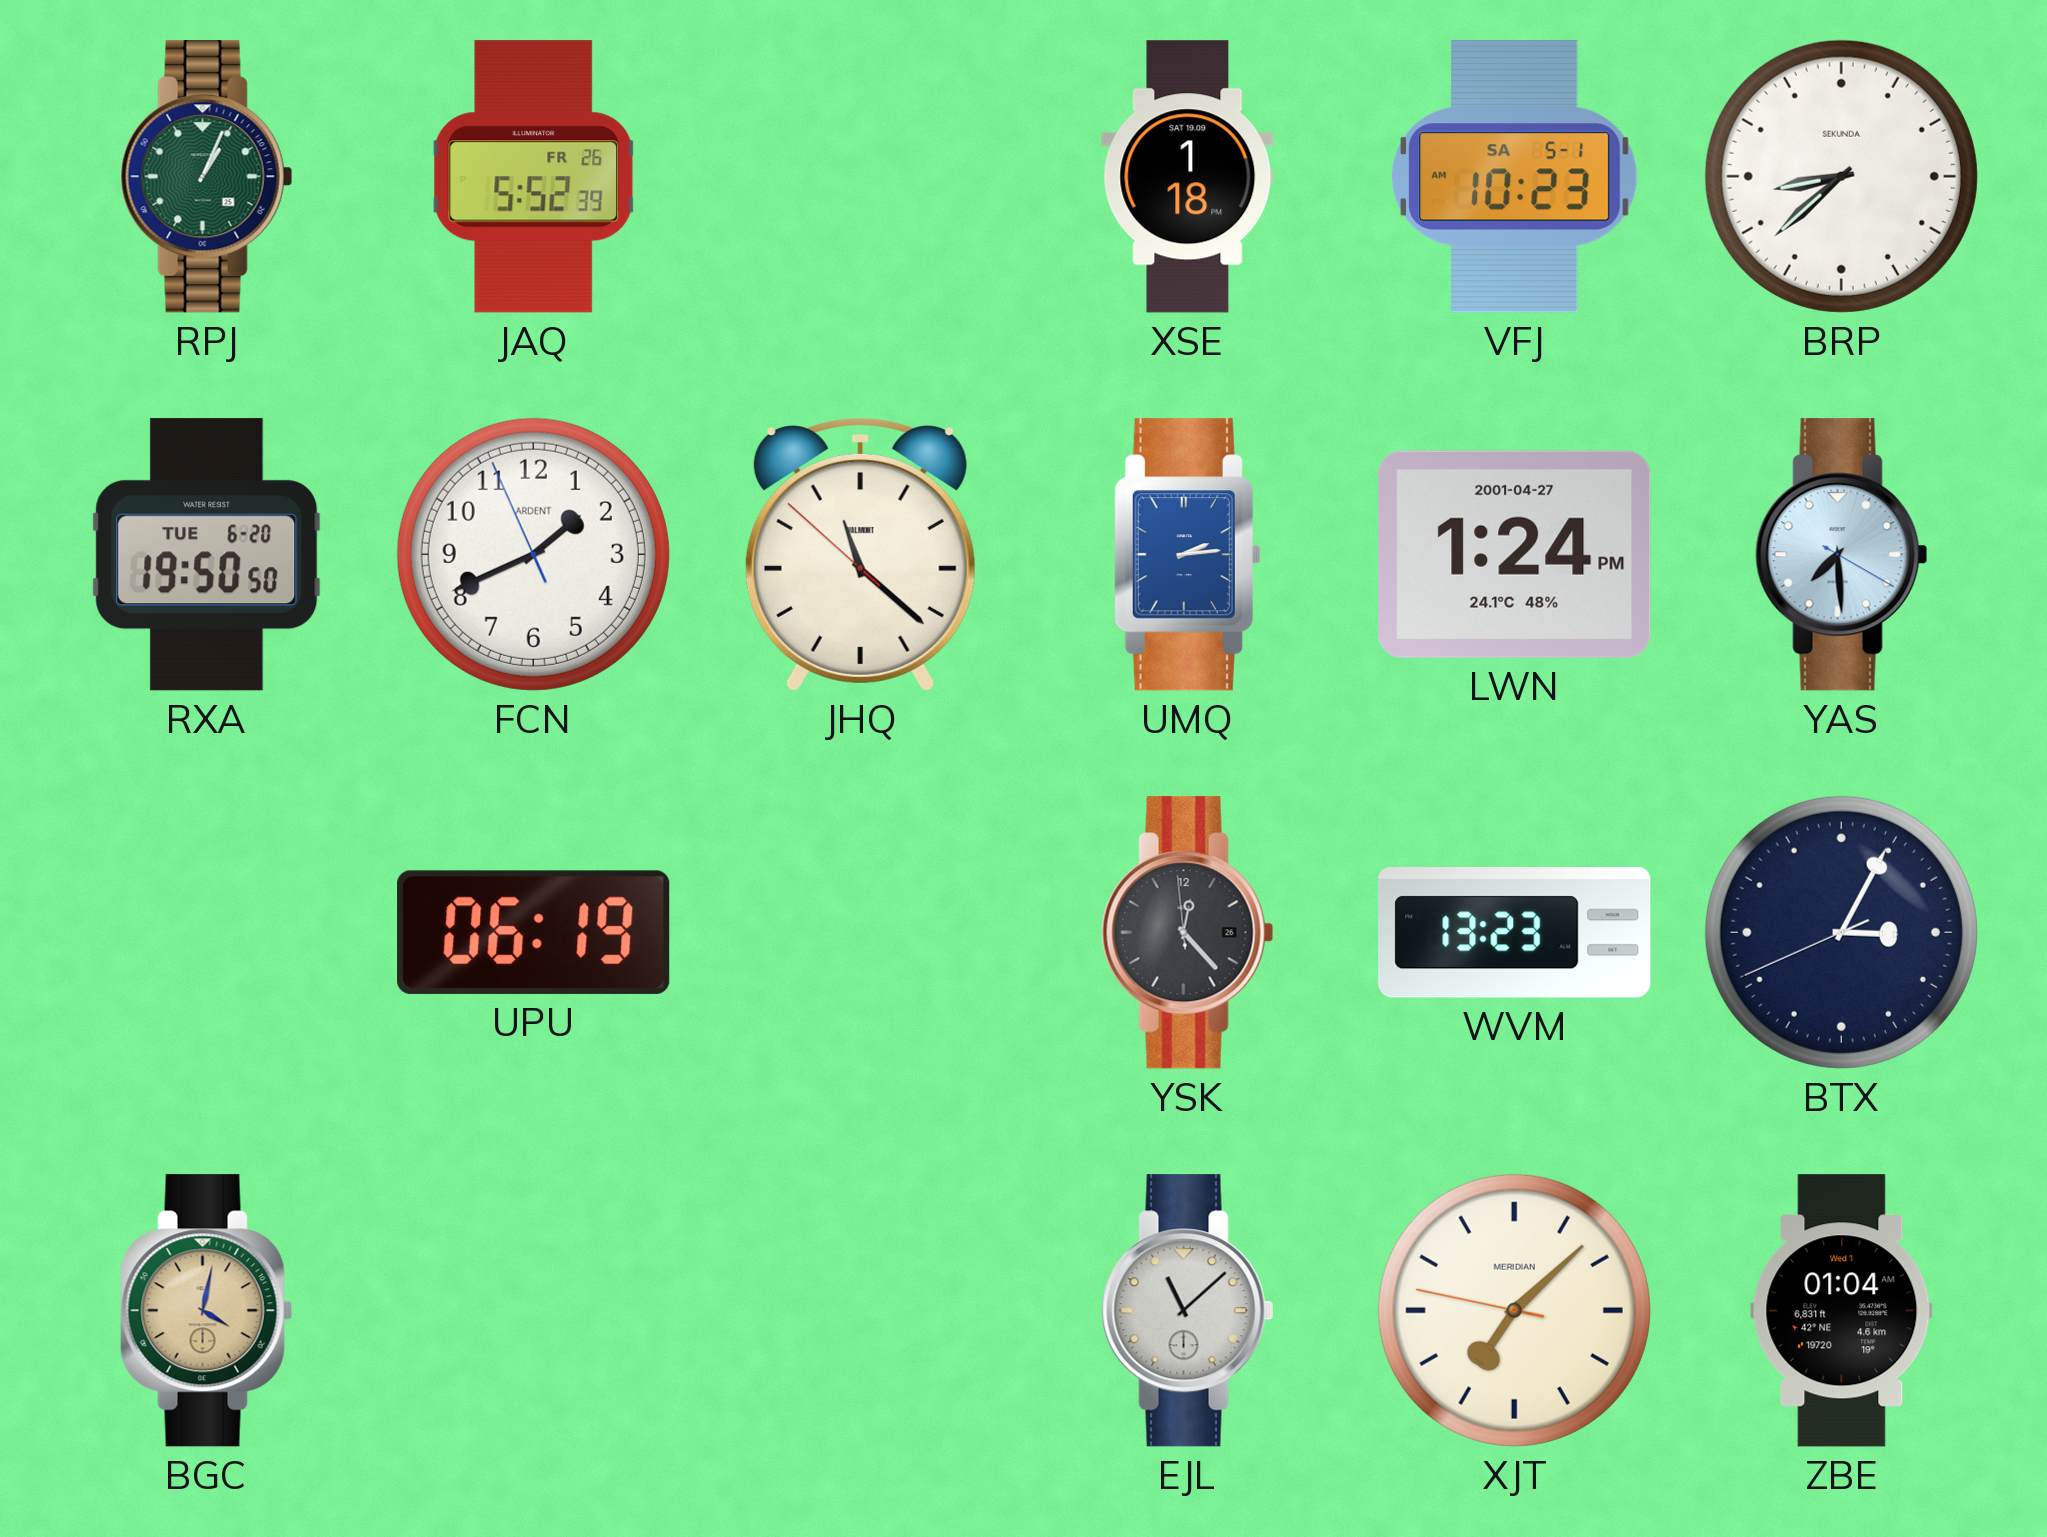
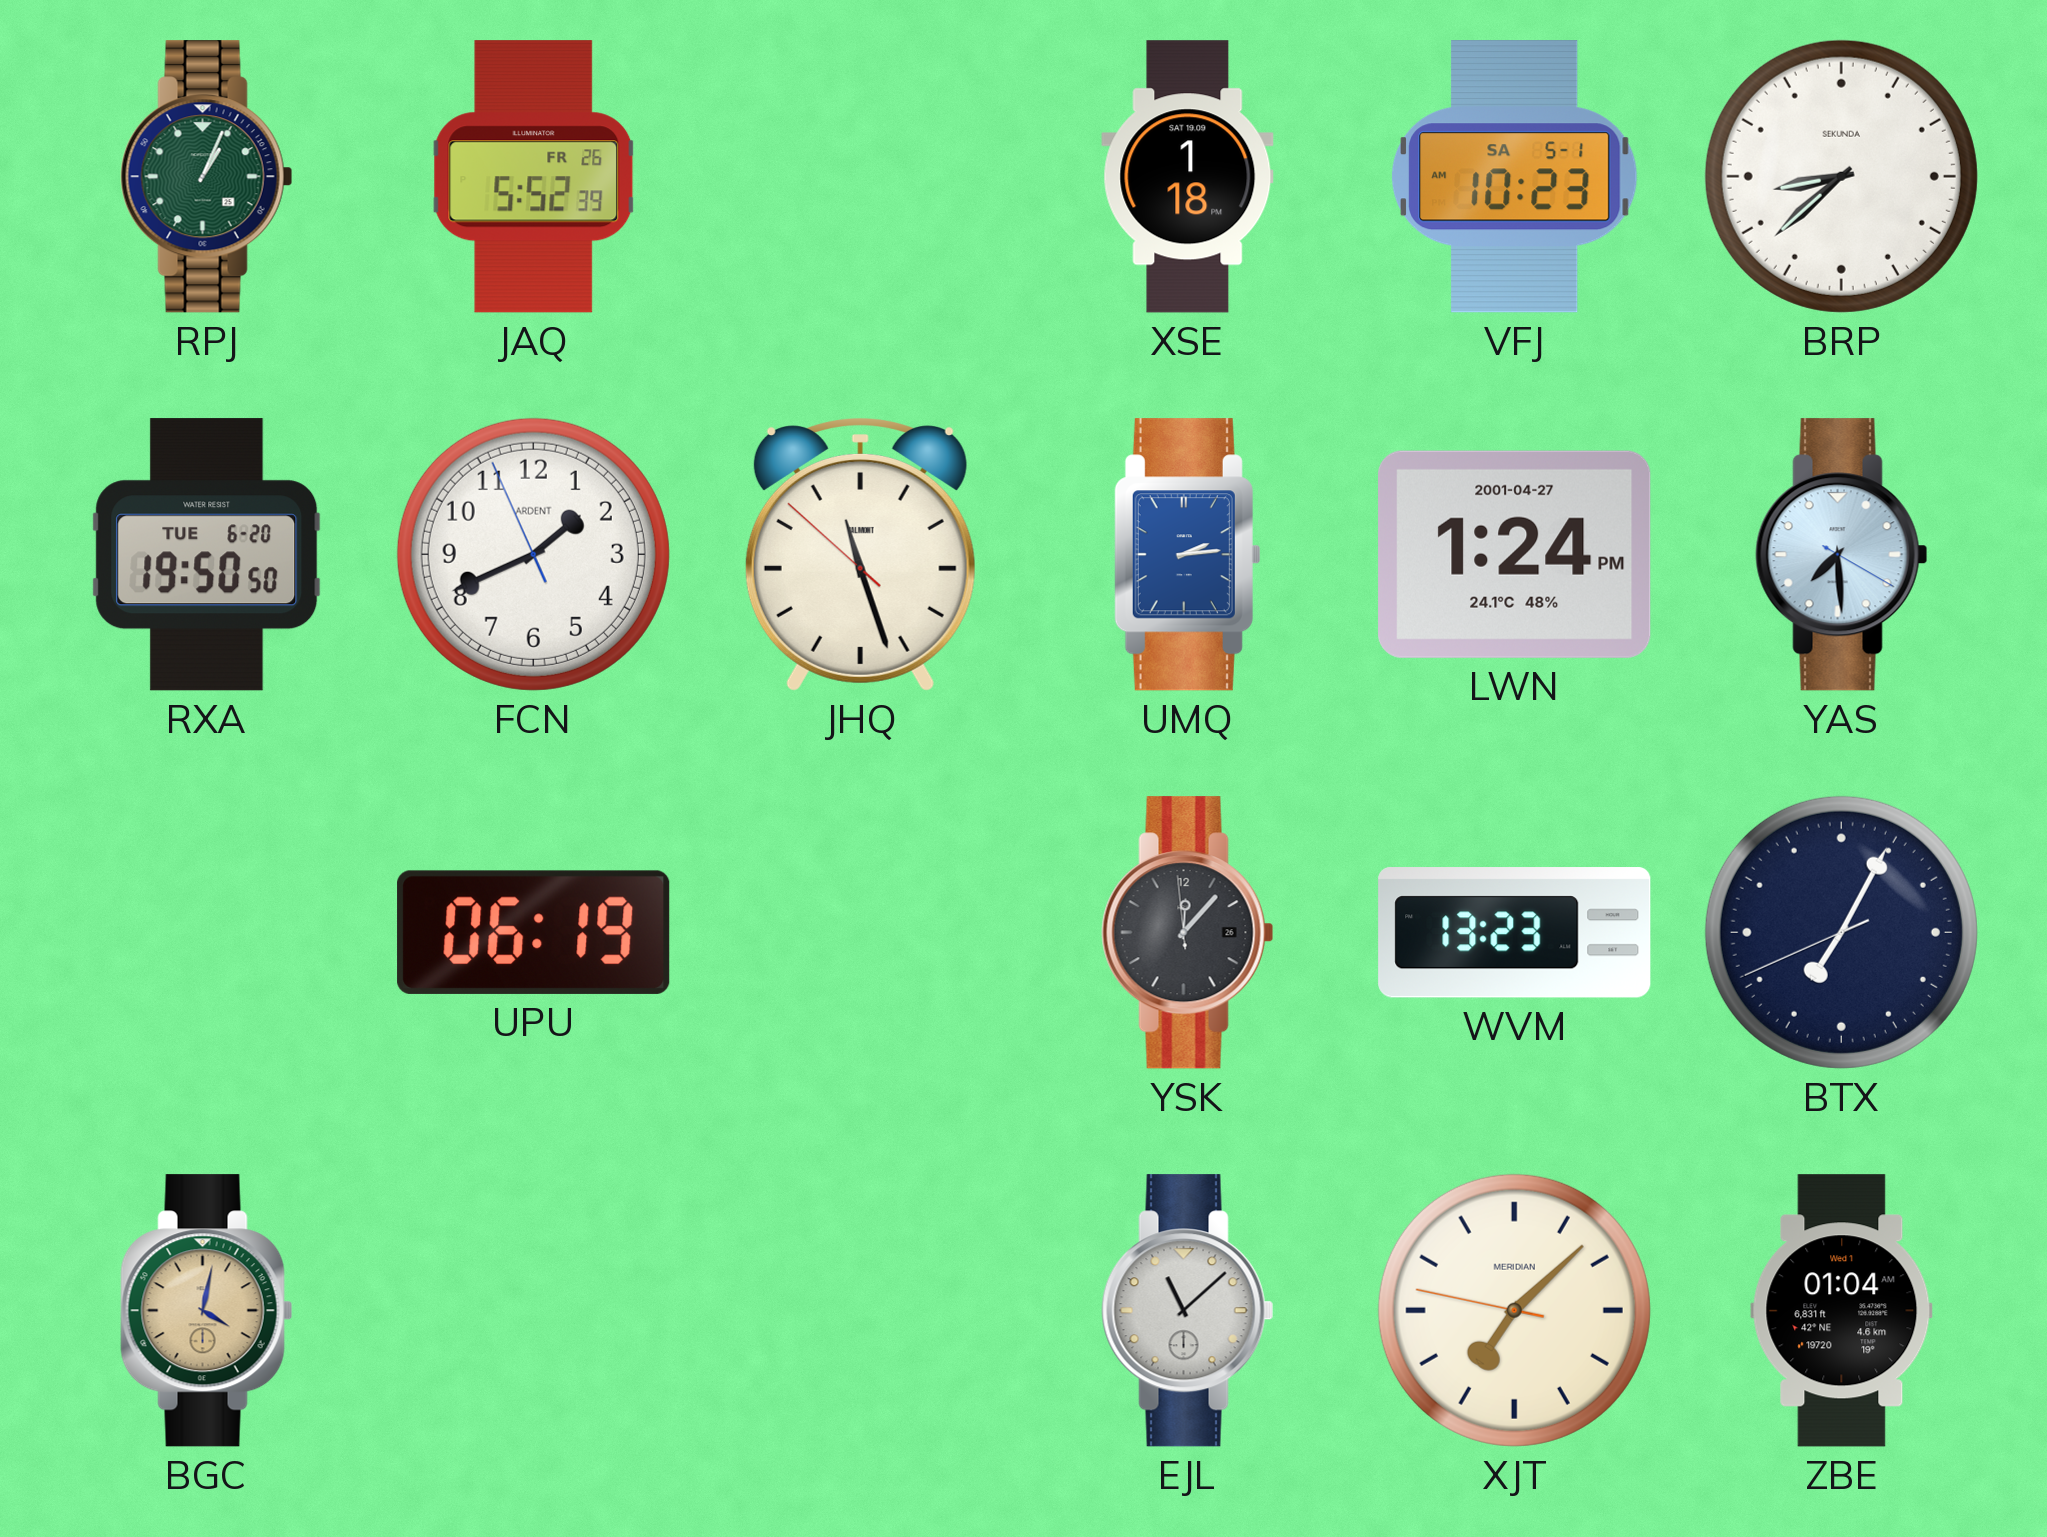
JHQ: 11:21 -> 11:26
YSK: 12:22 -> 12:06
BTX: 3:04 -> 7:04
